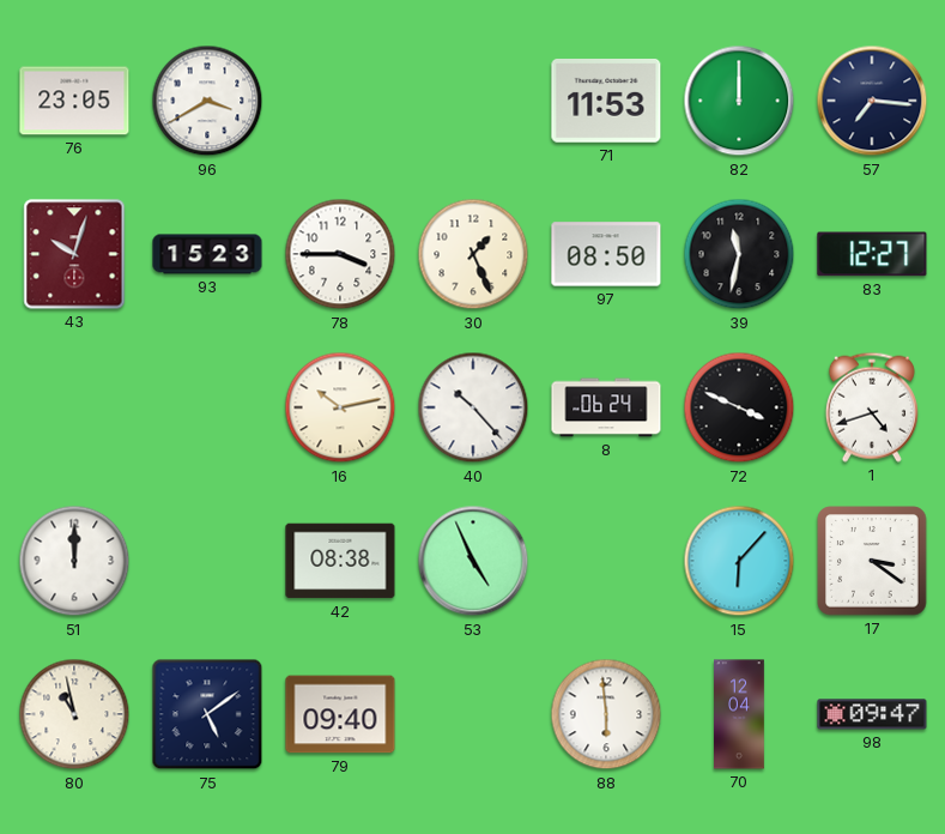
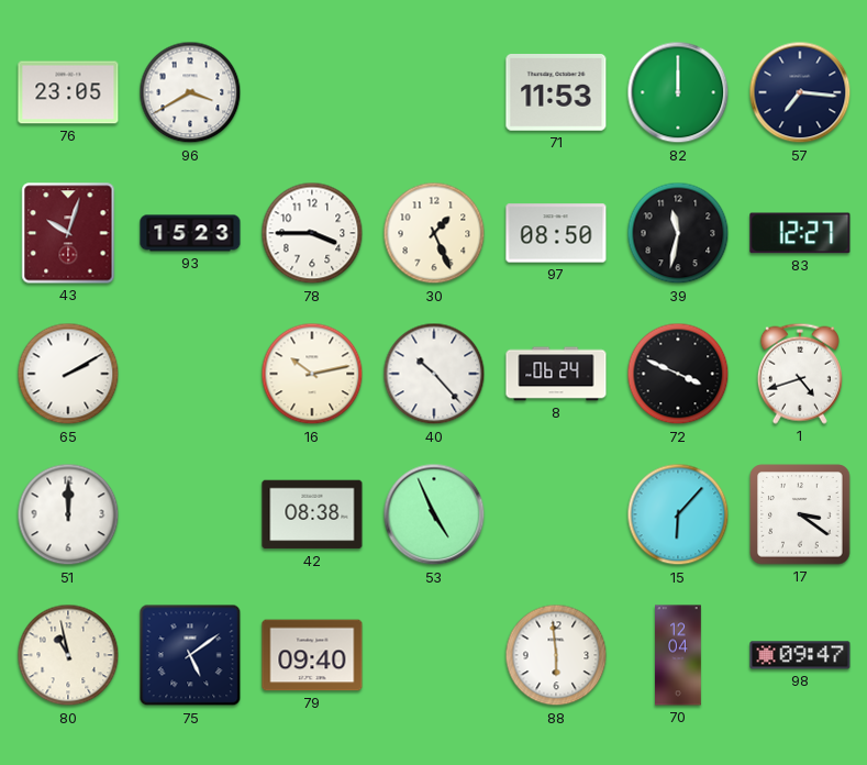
65: none -> 2:10
